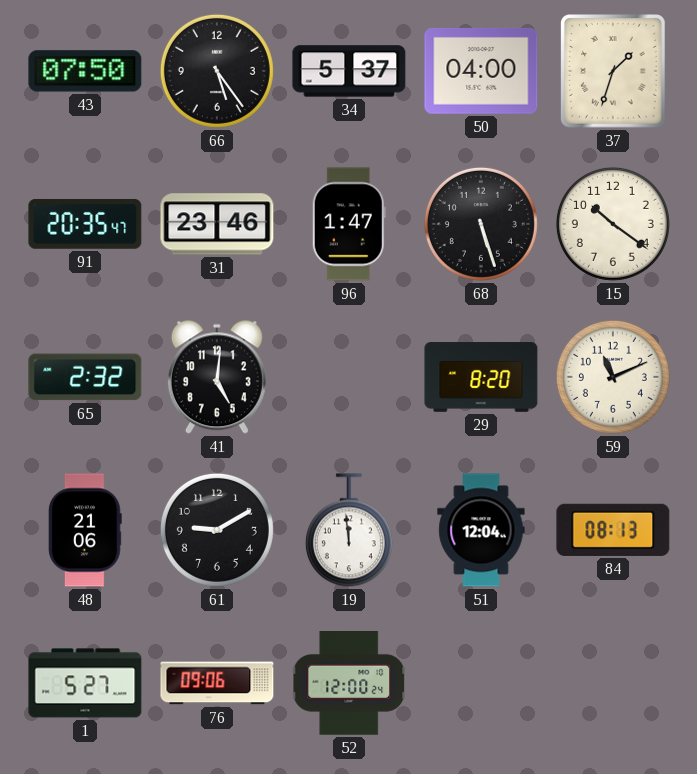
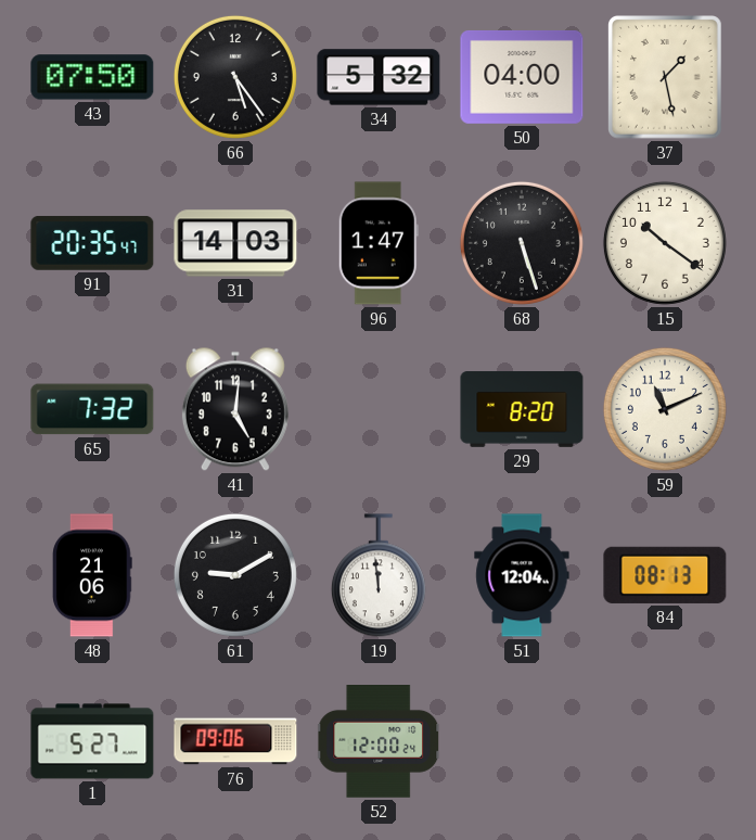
34: 5:37 -> 5:32
37: 1:33 -> 1:28
31: 23:46 -> 14:03
65: 2:32 -> 7:32
